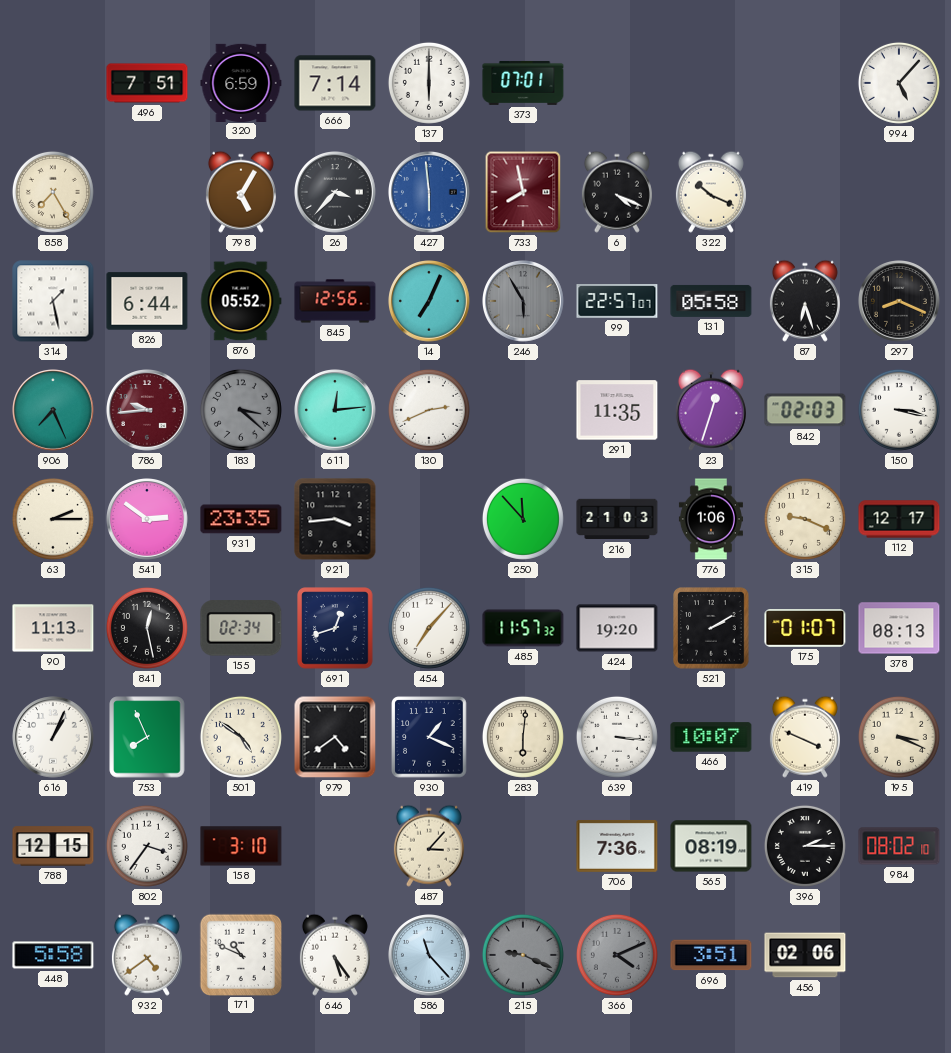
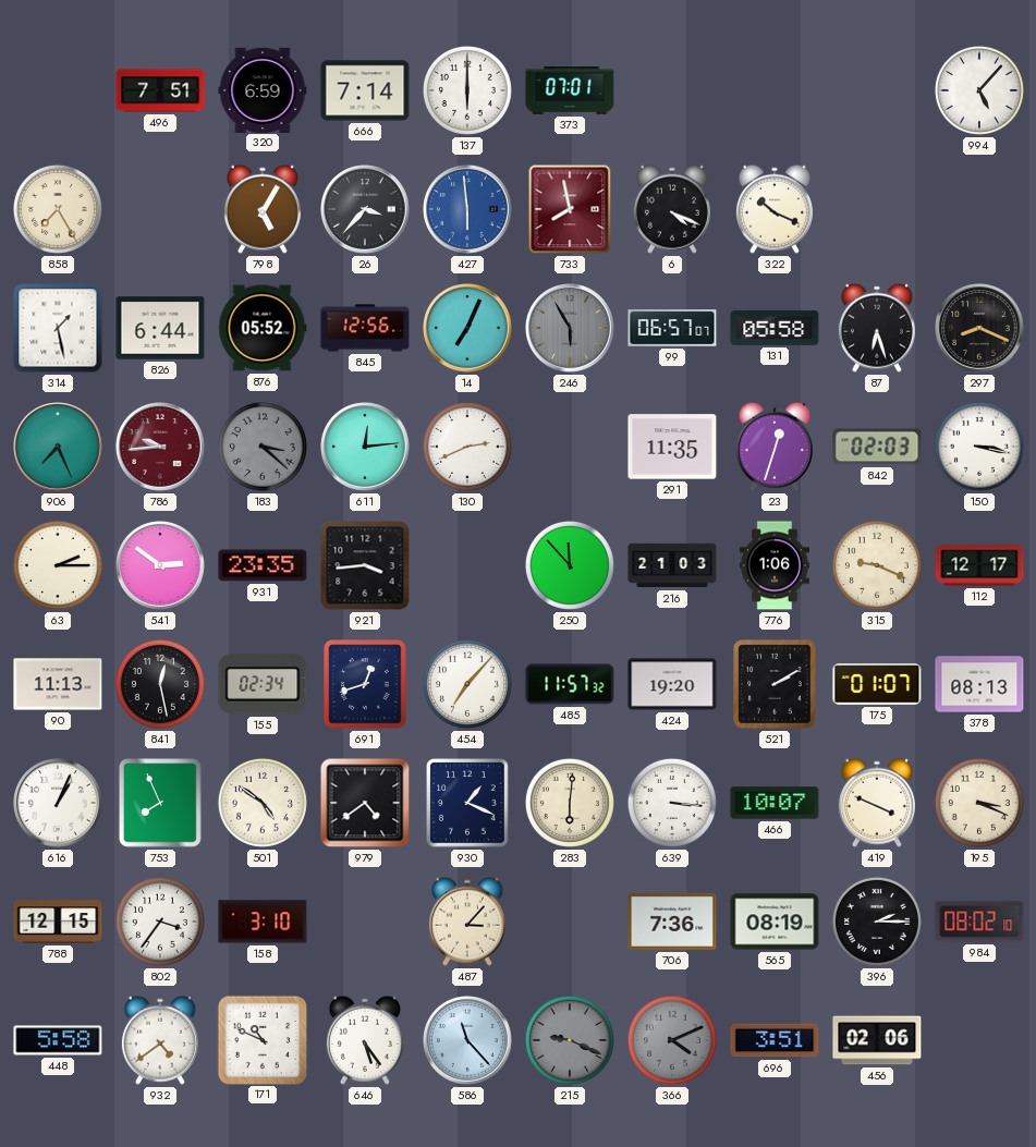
99: 22:57 -> 06:57
